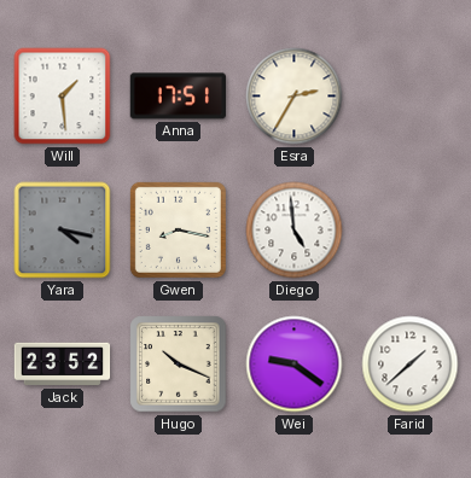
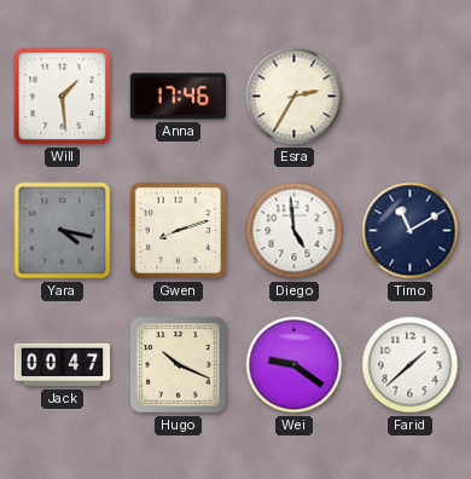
Anna: 17:51 -> 17:46
Gwen: 8:17 -> 8:12
Timo: none -> 11:10
Jack: 23:52 -> 00:47
